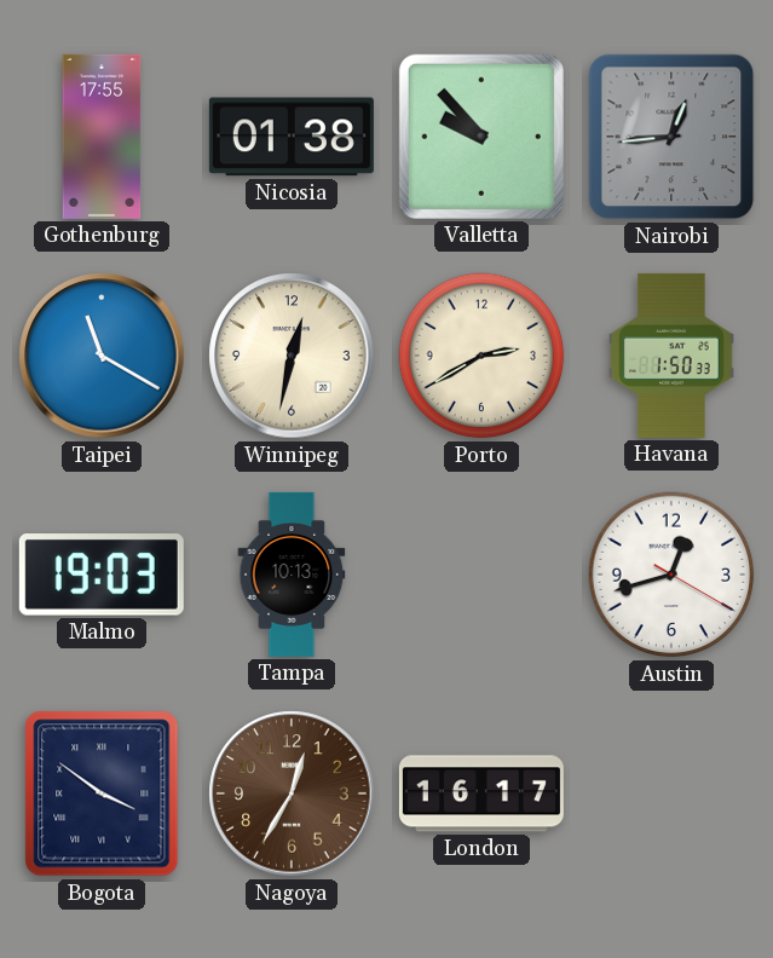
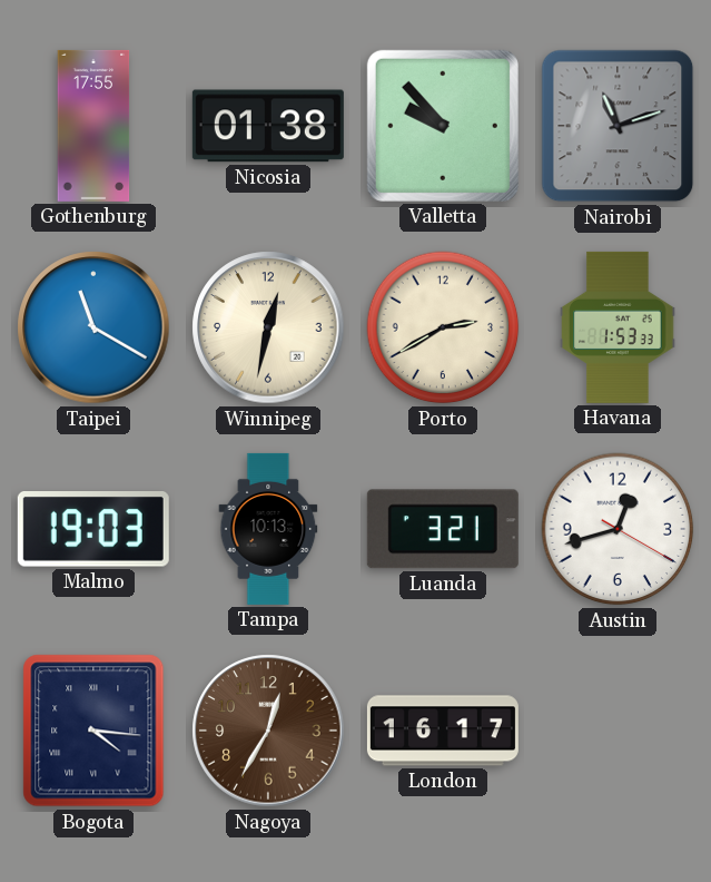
Nairobi: 12:44 -> 11:12
Havana: 1:50 -> 1:53
Luanda: none -> 3:21
Bogota: 3:51 -> 4:16
